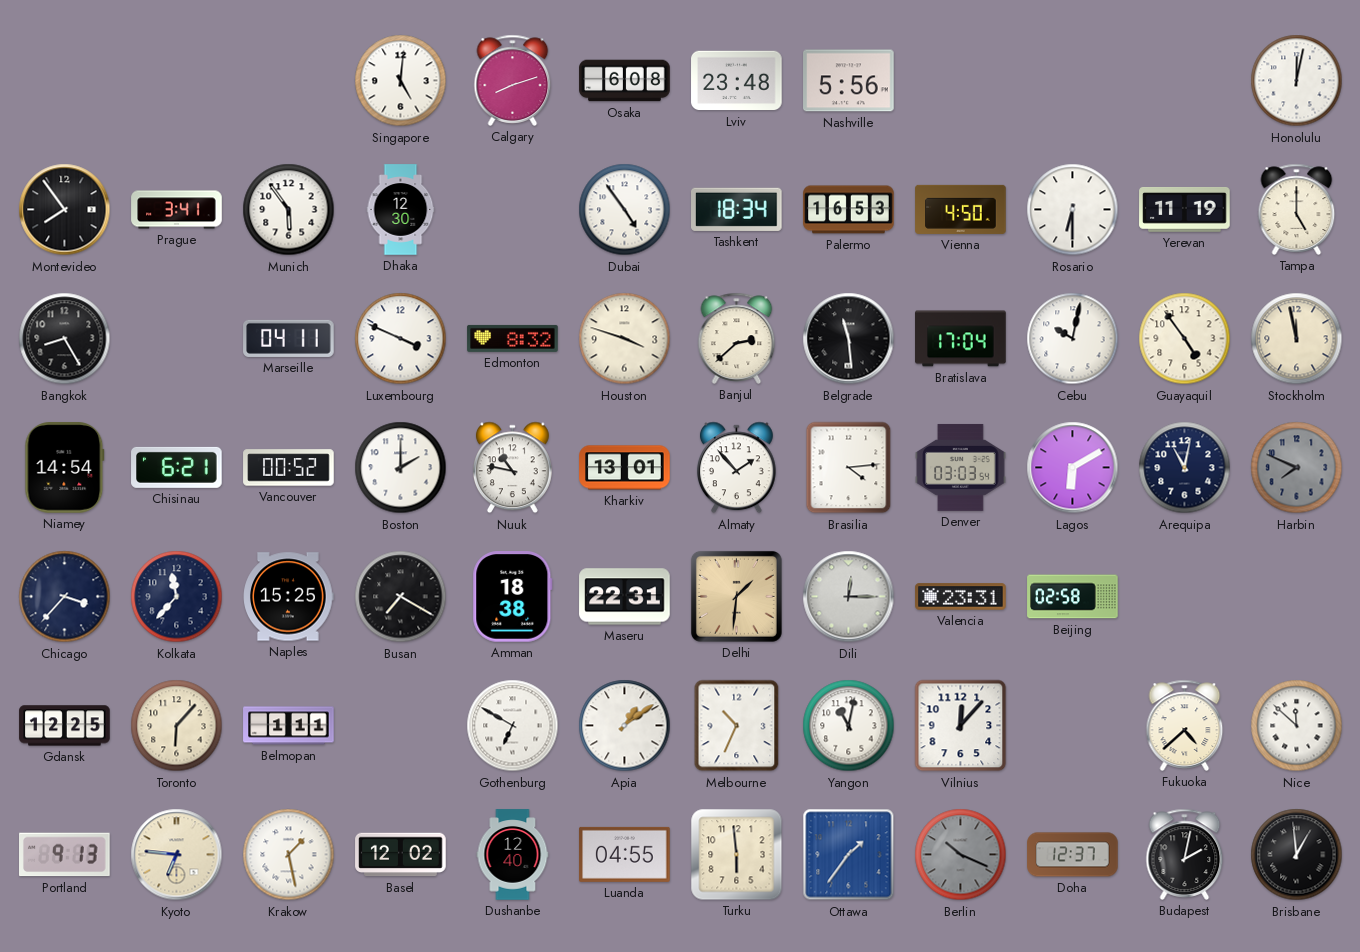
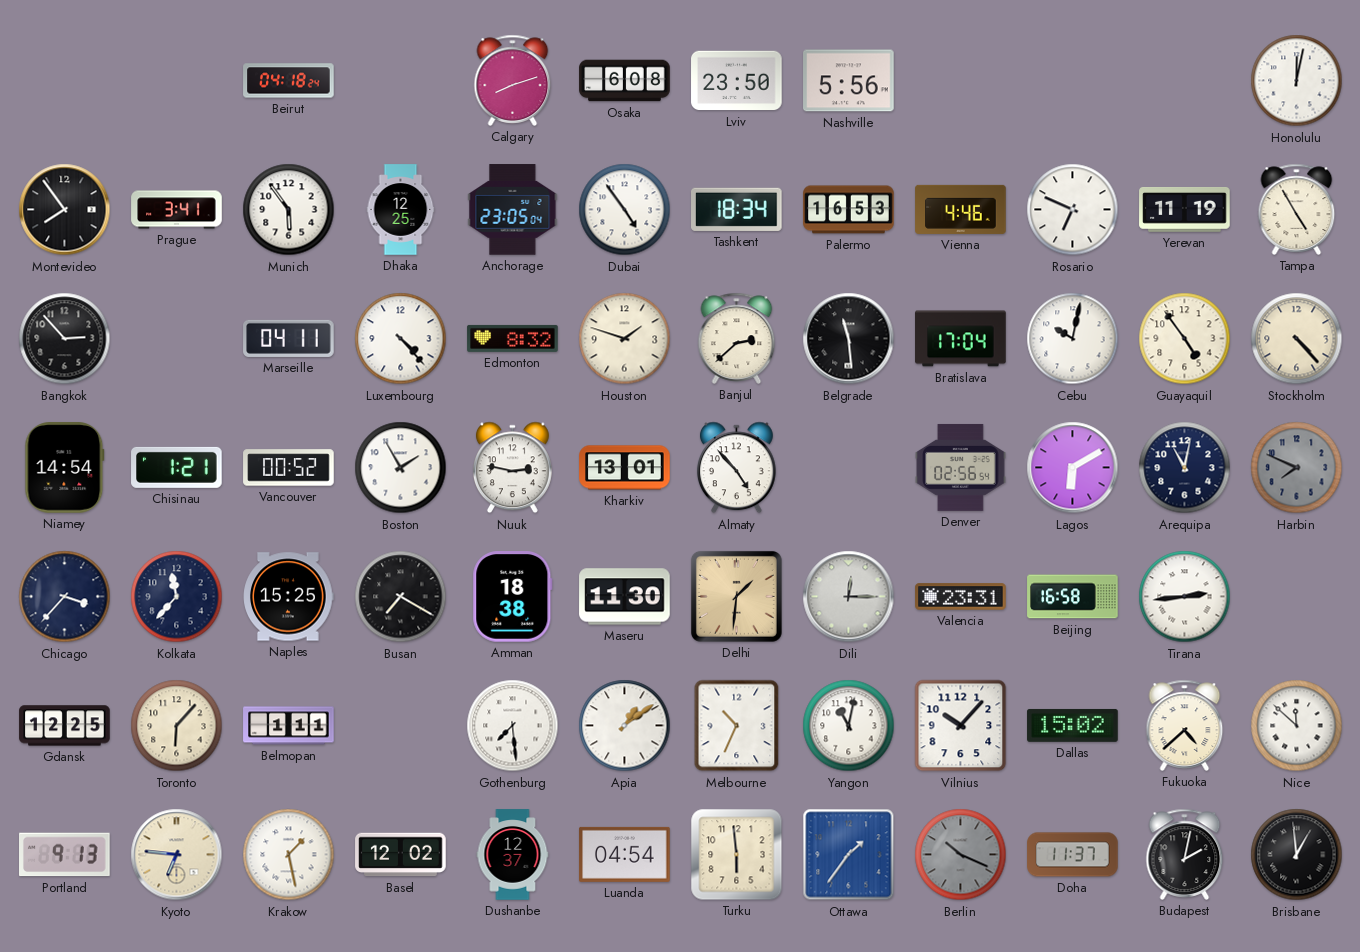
Beirut: none -> 04:18
Singapore: 5:01 -> none
Lviv: 23:48 -> 23:50
Dhaka: 12:30 -> 12:25
Anchorage: none -> 23:05
Vienna: 4:50 -> 4:46
Rosario: 6:30 -> 6:49
Tampa: 5:00 -> 4:55
Bangkok: 8:25 -> 2:53
Luxembourg: 3:49 -> 4:23
Houston: 3:48 -> 1:48
Stockholm: 11:58 -> 4:23
Chisinau: 6:21 -> 1:21
Boston: 2:00 -> 1:55
Nuuk: 10:47 -> 2:47
Almaty: 1:53 -> 4:53
Brasilia: 4:14 -> none
Denver: 03:03 -> 02:56
Maseru: 22:31 -> 11:30
Beijing: 02:58 -> 16:58
Tirana: none -> 2:44
Gothenburg: 6:50 -> 7:29
Vilnius: 12:07 -> 10:07
Dallas: none -> 15:02
Dushanbe: 12:40 -> 12:37
Luanda: 04:55 -> 04:54
Doha: 12:37 -> 11:37
